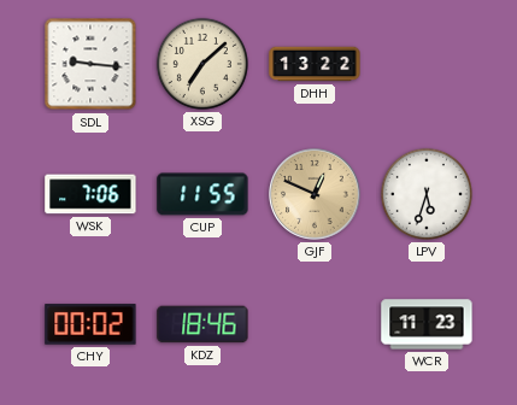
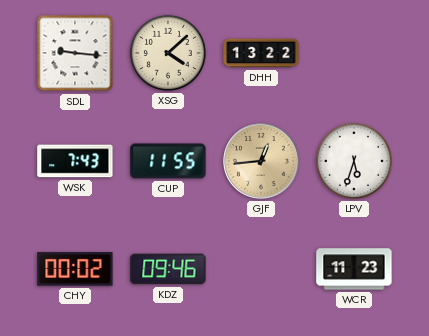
XSG: 7:08 -> 4:08
WSK: 7:06 -> 7:43
GJF: 12:49 -> 12:44
KDZ: 18:46 -> 09:46
